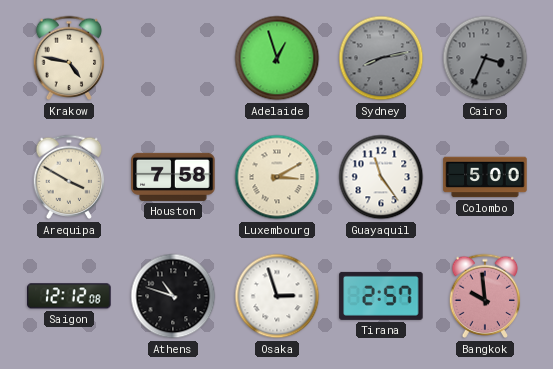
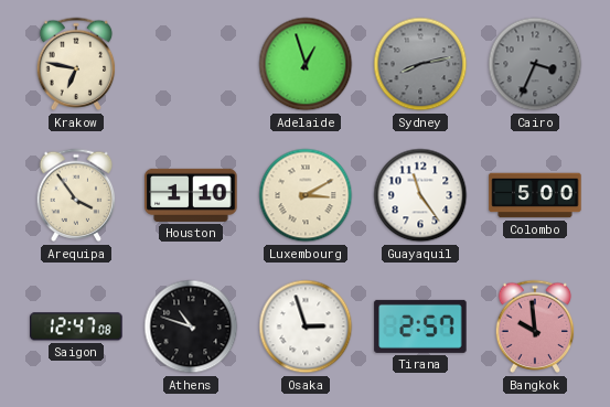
Krakow: 4:47 -> 6:47
Arequipa: 3:50 -> 3:54
Houston: 7:58 -> 1:10
Saigon: 12:12 -> 12:47
